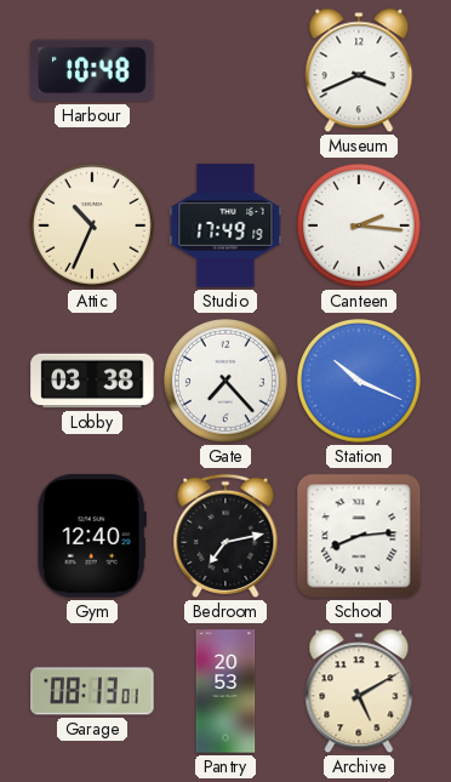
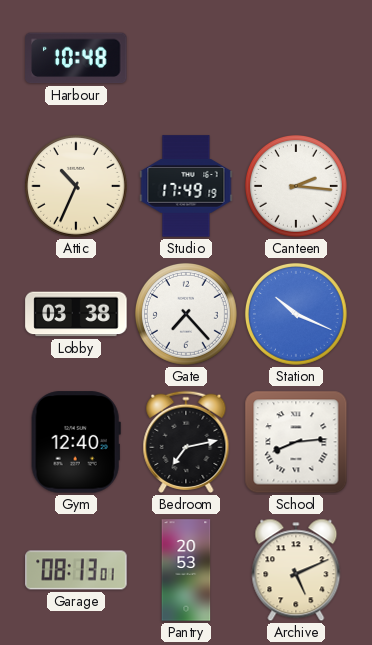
Museum: 3:41 -> none
Archive: 5:10 -> 5:11
